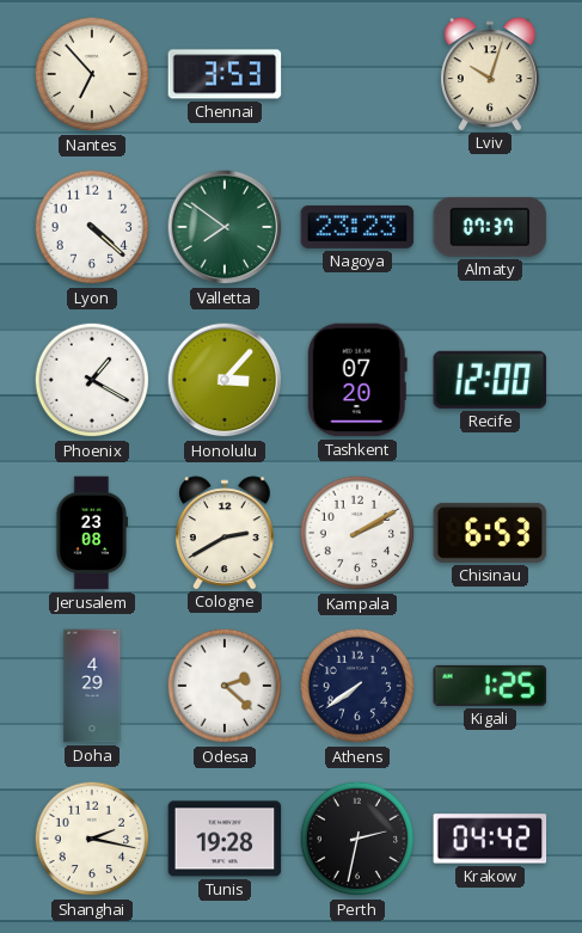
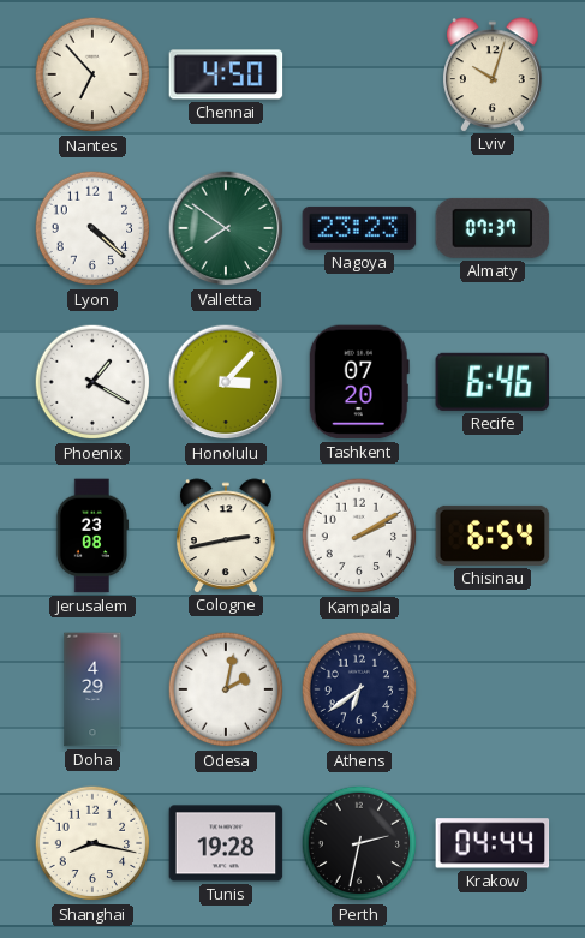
Chennai: 3:53 -> 4:50
Recife: 12:00 -> 6:46
Cologne: 2:40 -> 2:43
Chisinau: 6:53 -> 6:54
Odesa: 2:22 -> 2:02
Athens: 7:39 -> 6:39
Kigali: 1:25 -> none
Shanghai: 2:17 -> 8:17
Krakow: 04:42 -> 04:44
